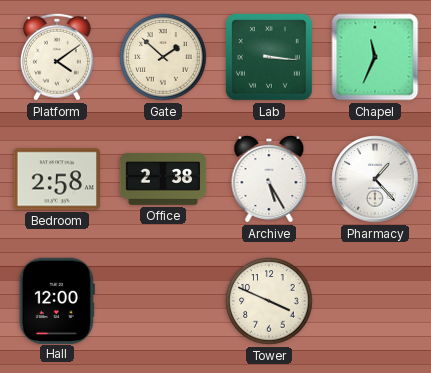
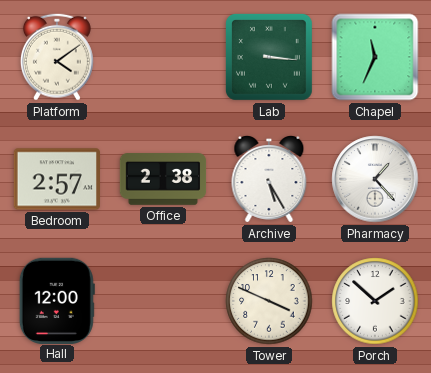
Gate: 1:52 -> none
Bedroom: 2:58 -> 2:57
Porch: none -> 1:52
